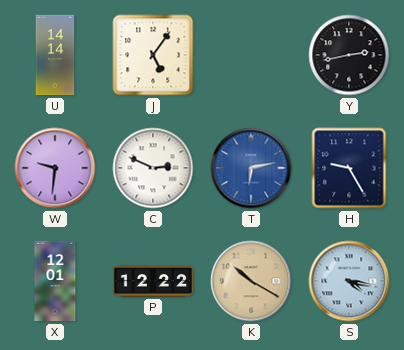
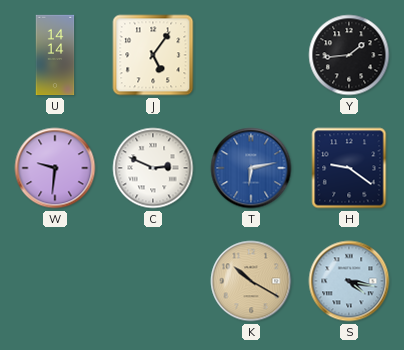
Y: 2:43 -> 1:44
H: 9:25 -> 9:21
X: 12:01 -> none
P: 12:22 -> none
